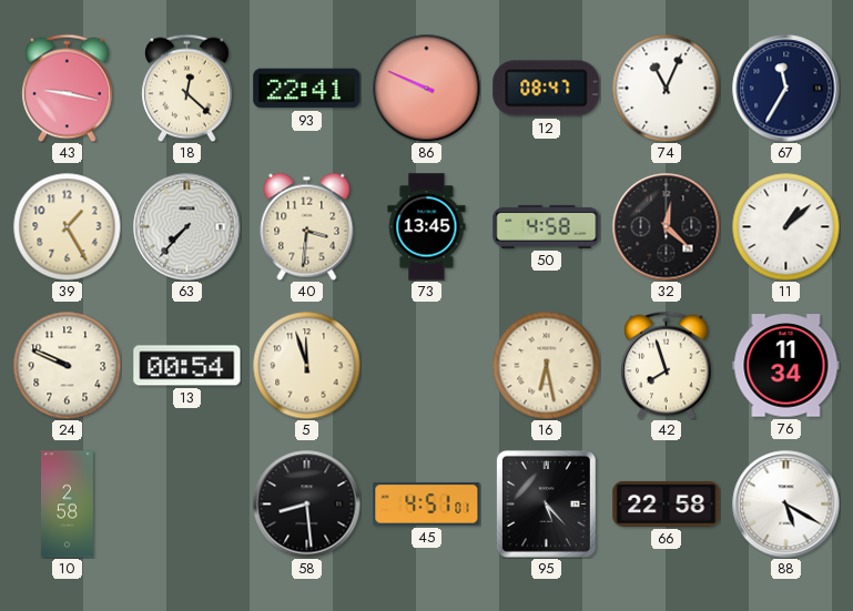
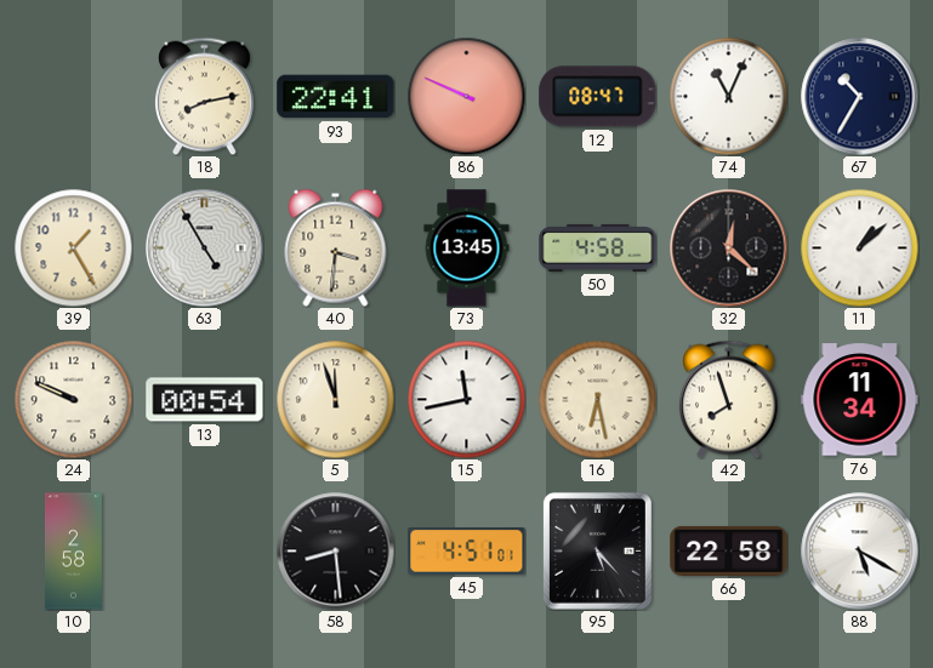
43: 9:17 -> none
18: 12:22 -> 8:13
67: 11:35 -> 10:35
63: 7:37 -> 4:55
15: none -> 11:43
